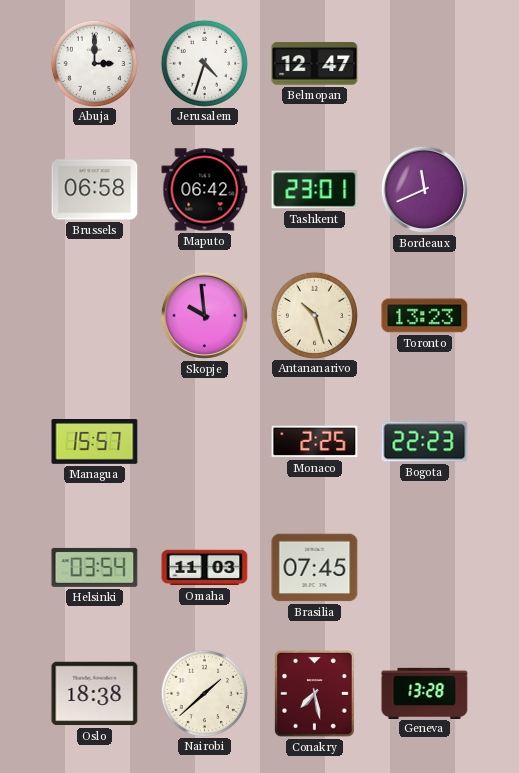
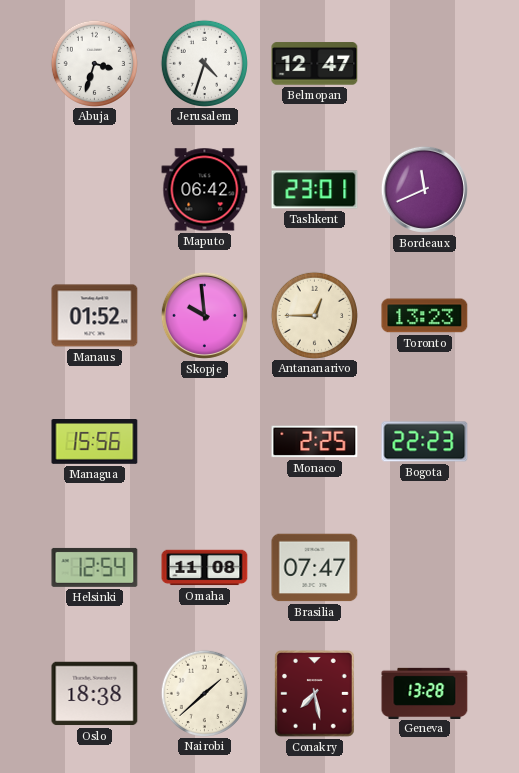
Abuja: 3:00 -> 3:33
Brussels: 06:58 -> none
Manaus: none -> 01:52
Antananarivo: 10:27 -> 12:45
Managua: 15:57 -> 15:56
Helsinki: 03:54 -> 12:54
Omaha: 11:03 -> 11:08
Brasilia: 07:45 -> 07:47
